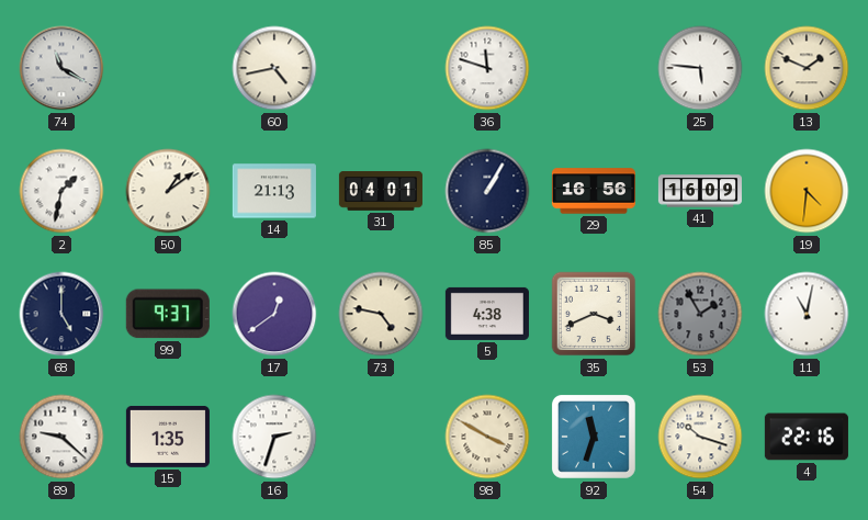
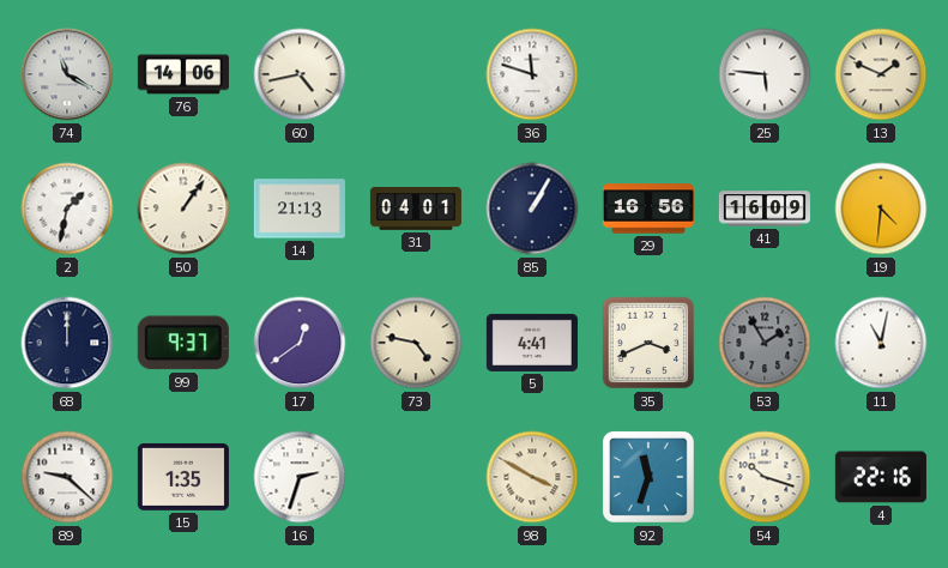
76: none -> 14:06
50: 1:09 -> 1:06
68: 5:00 -> 12:00
5: 4:38 -> 4:41
